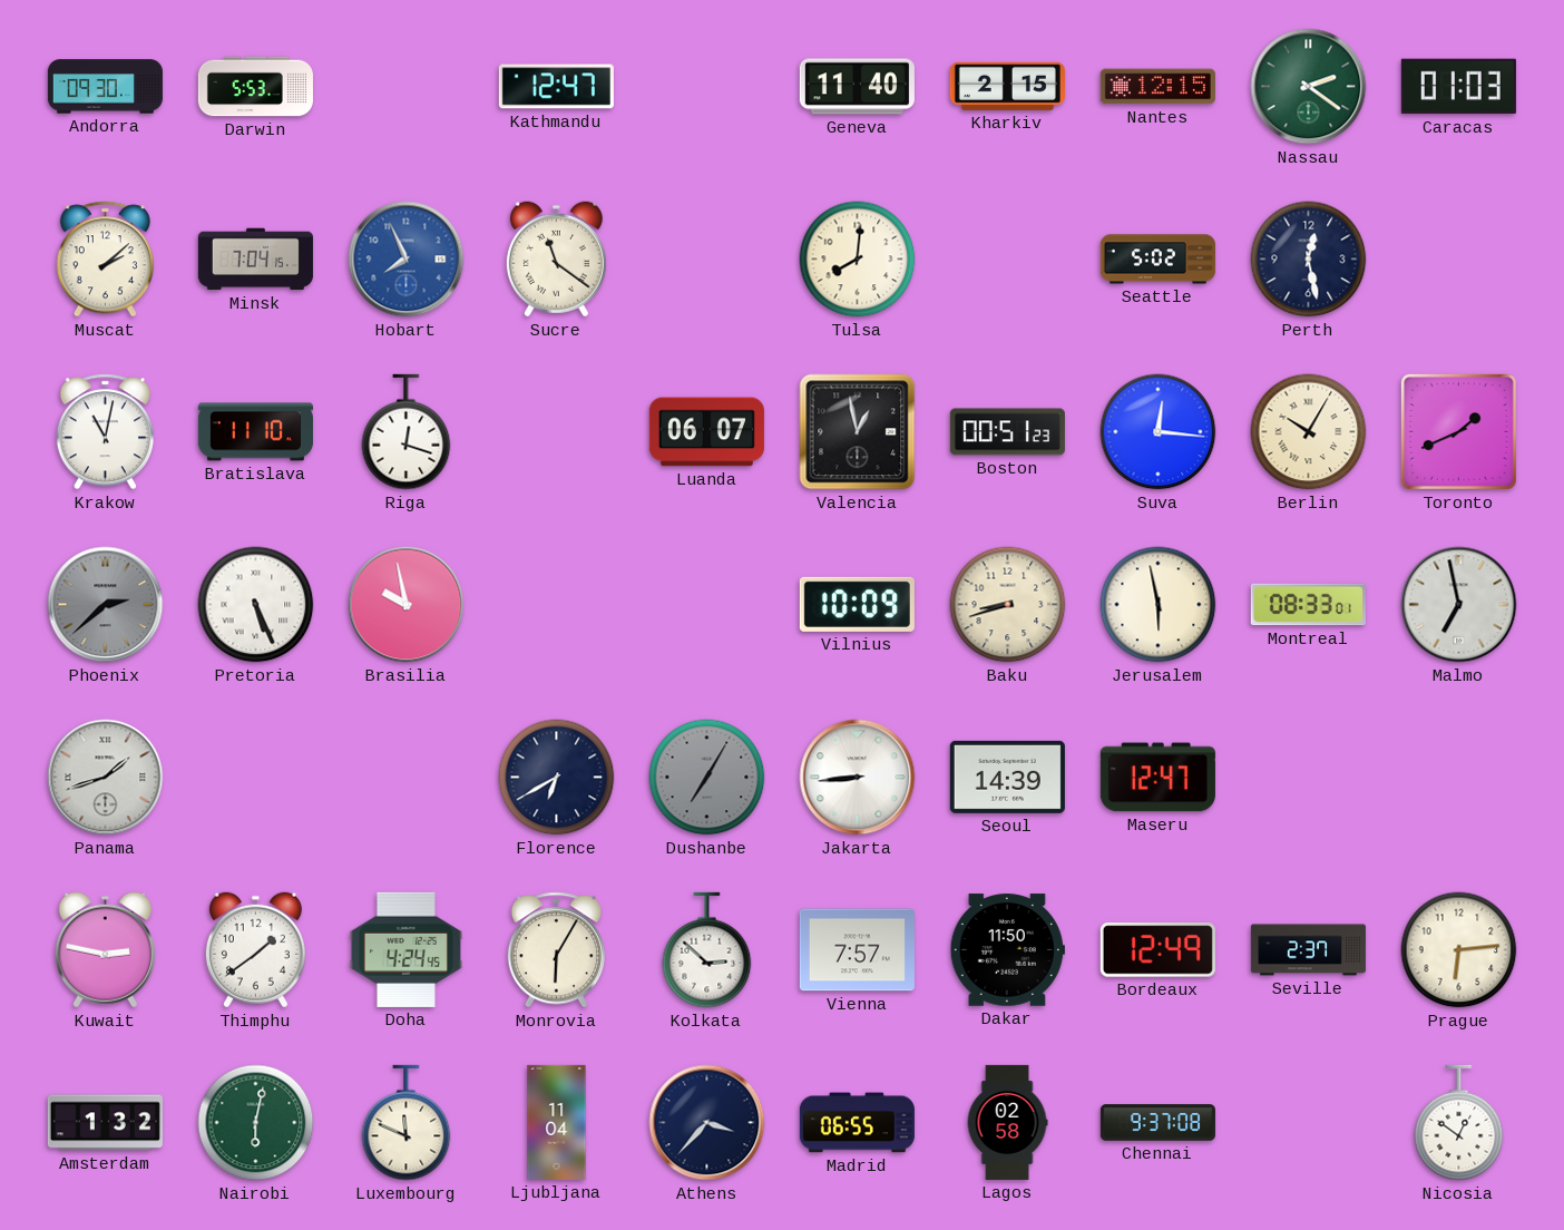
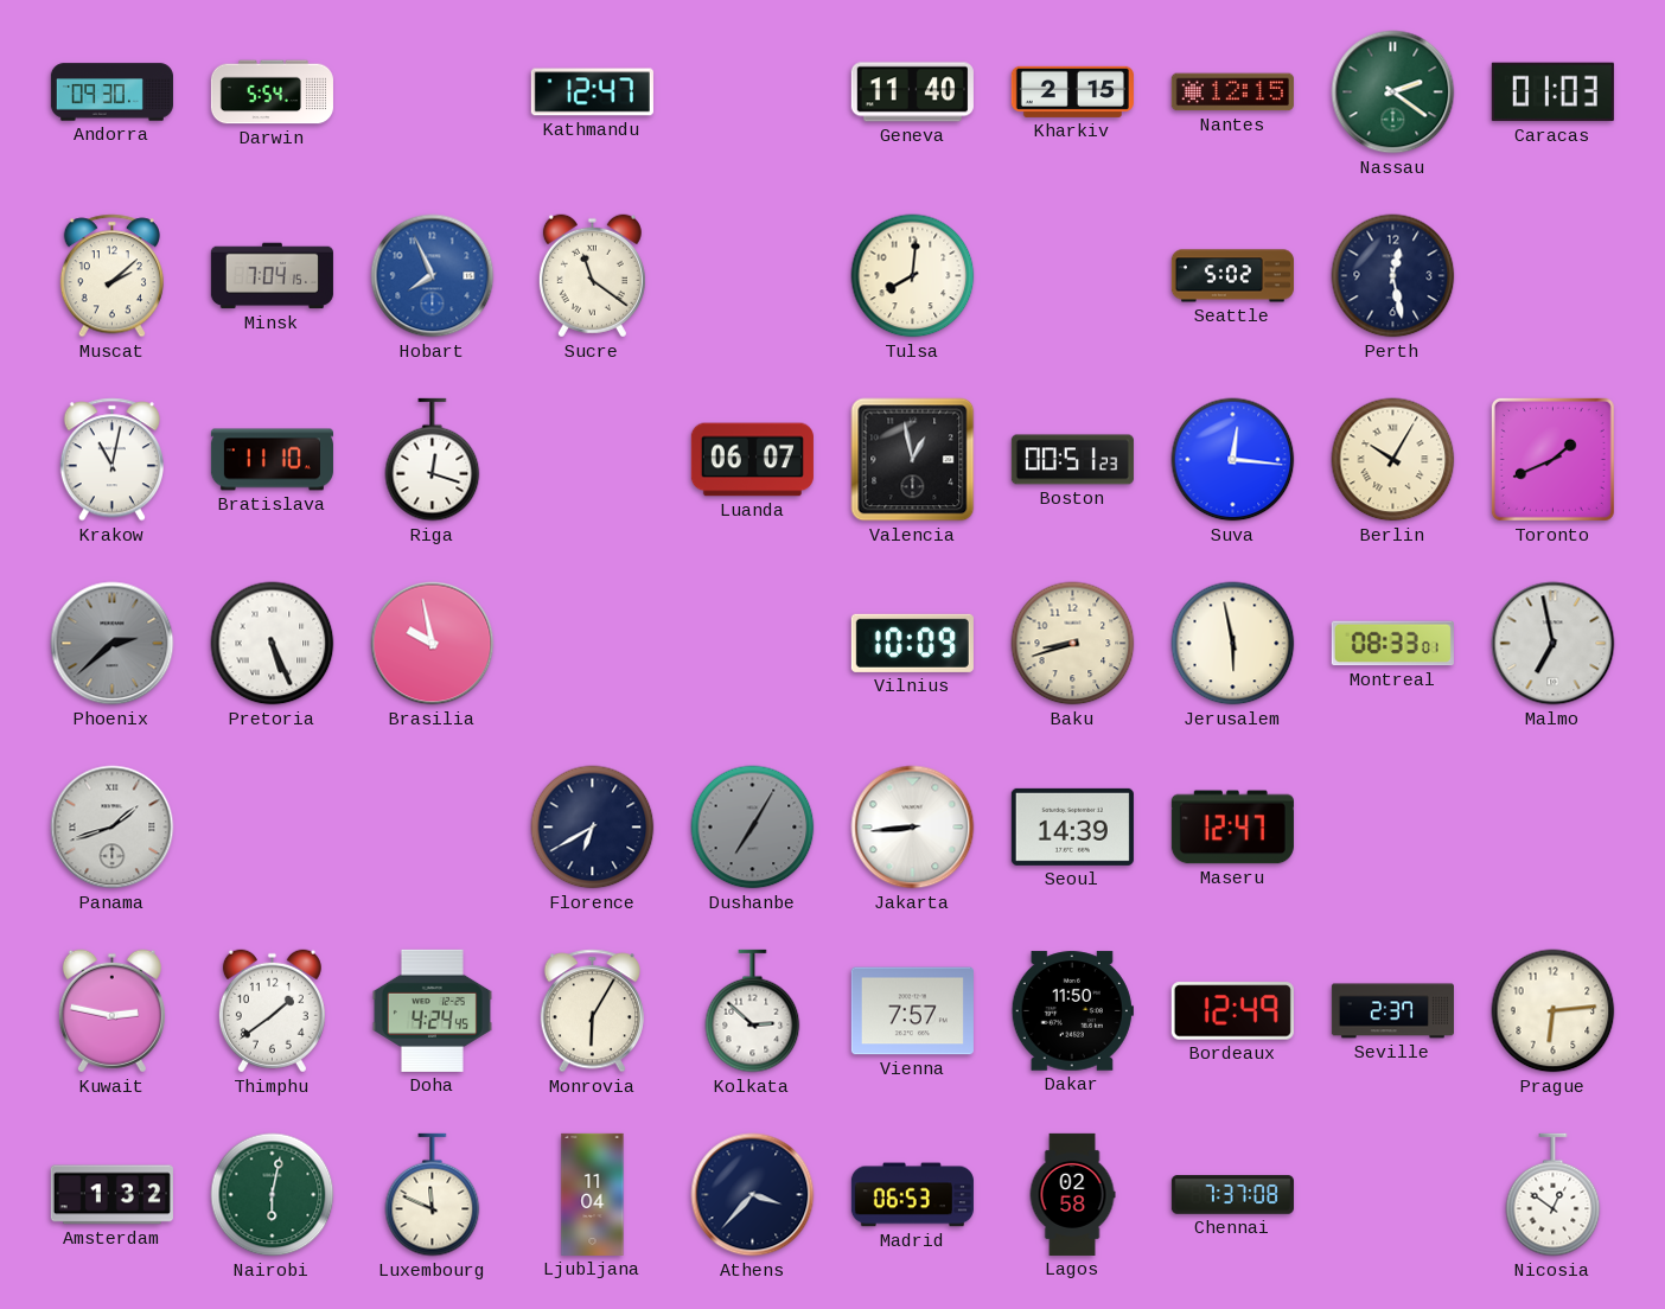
Darwin: 5:53 -> 5:54
Madrid: 06:55 -> 06:53
Chennai: 9:37 -> 7:37
